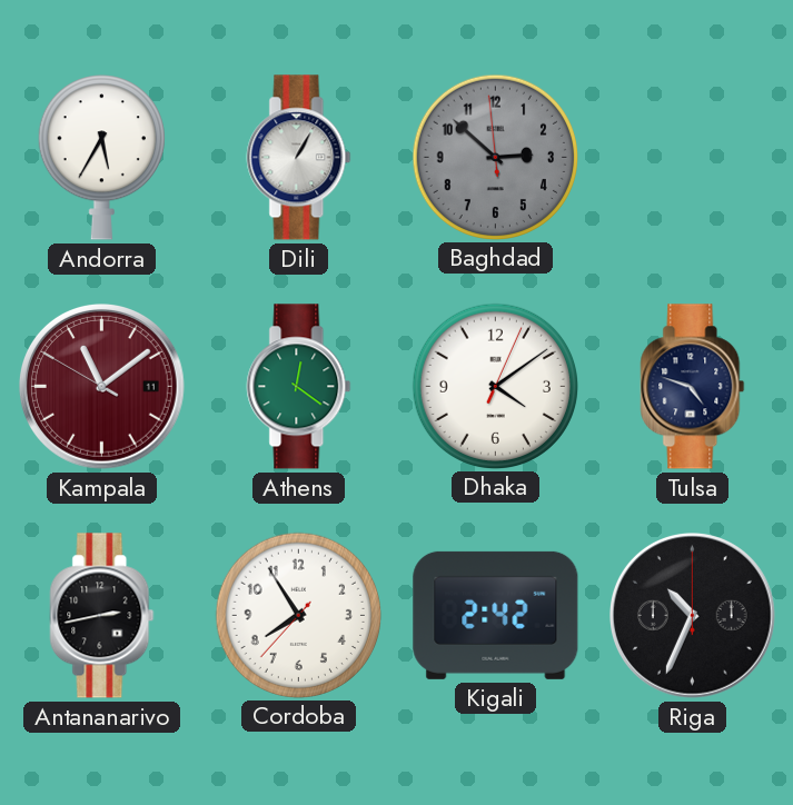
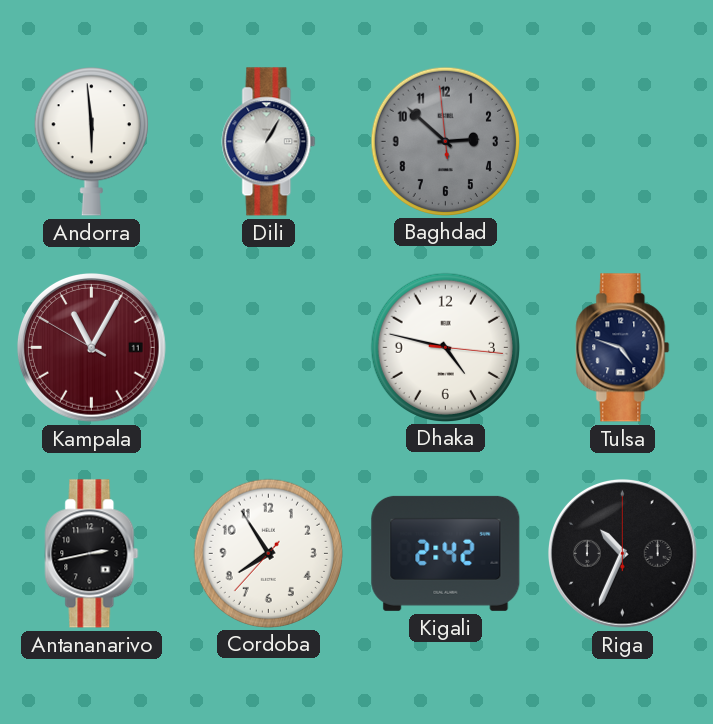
Andorra: 5:35 -> 5:59
Kampala: 11:08 -> 11:04
Athens: 12:21 -> none
Dhaka: 4:09 -> 4:47
